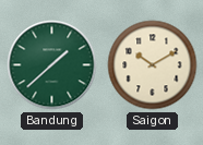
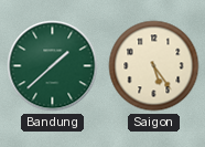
Saigon: 10:10 -> 5:24
